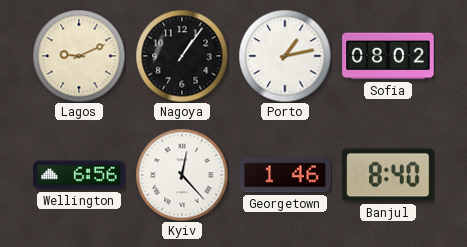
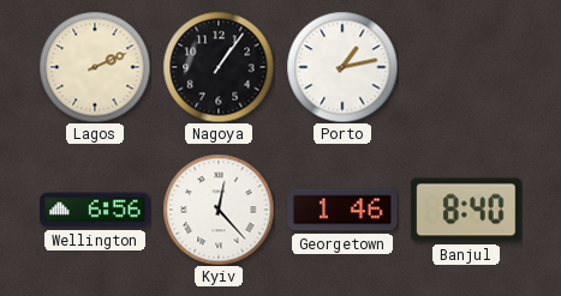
Lagos: 9:11 -> 2:11
Sofia: 08:02 -> none
